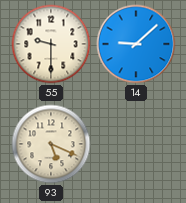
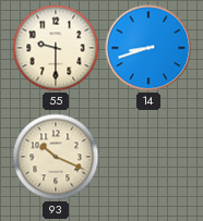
14: 9:08 -> 8:42
93: 5:19 -> 10:19
